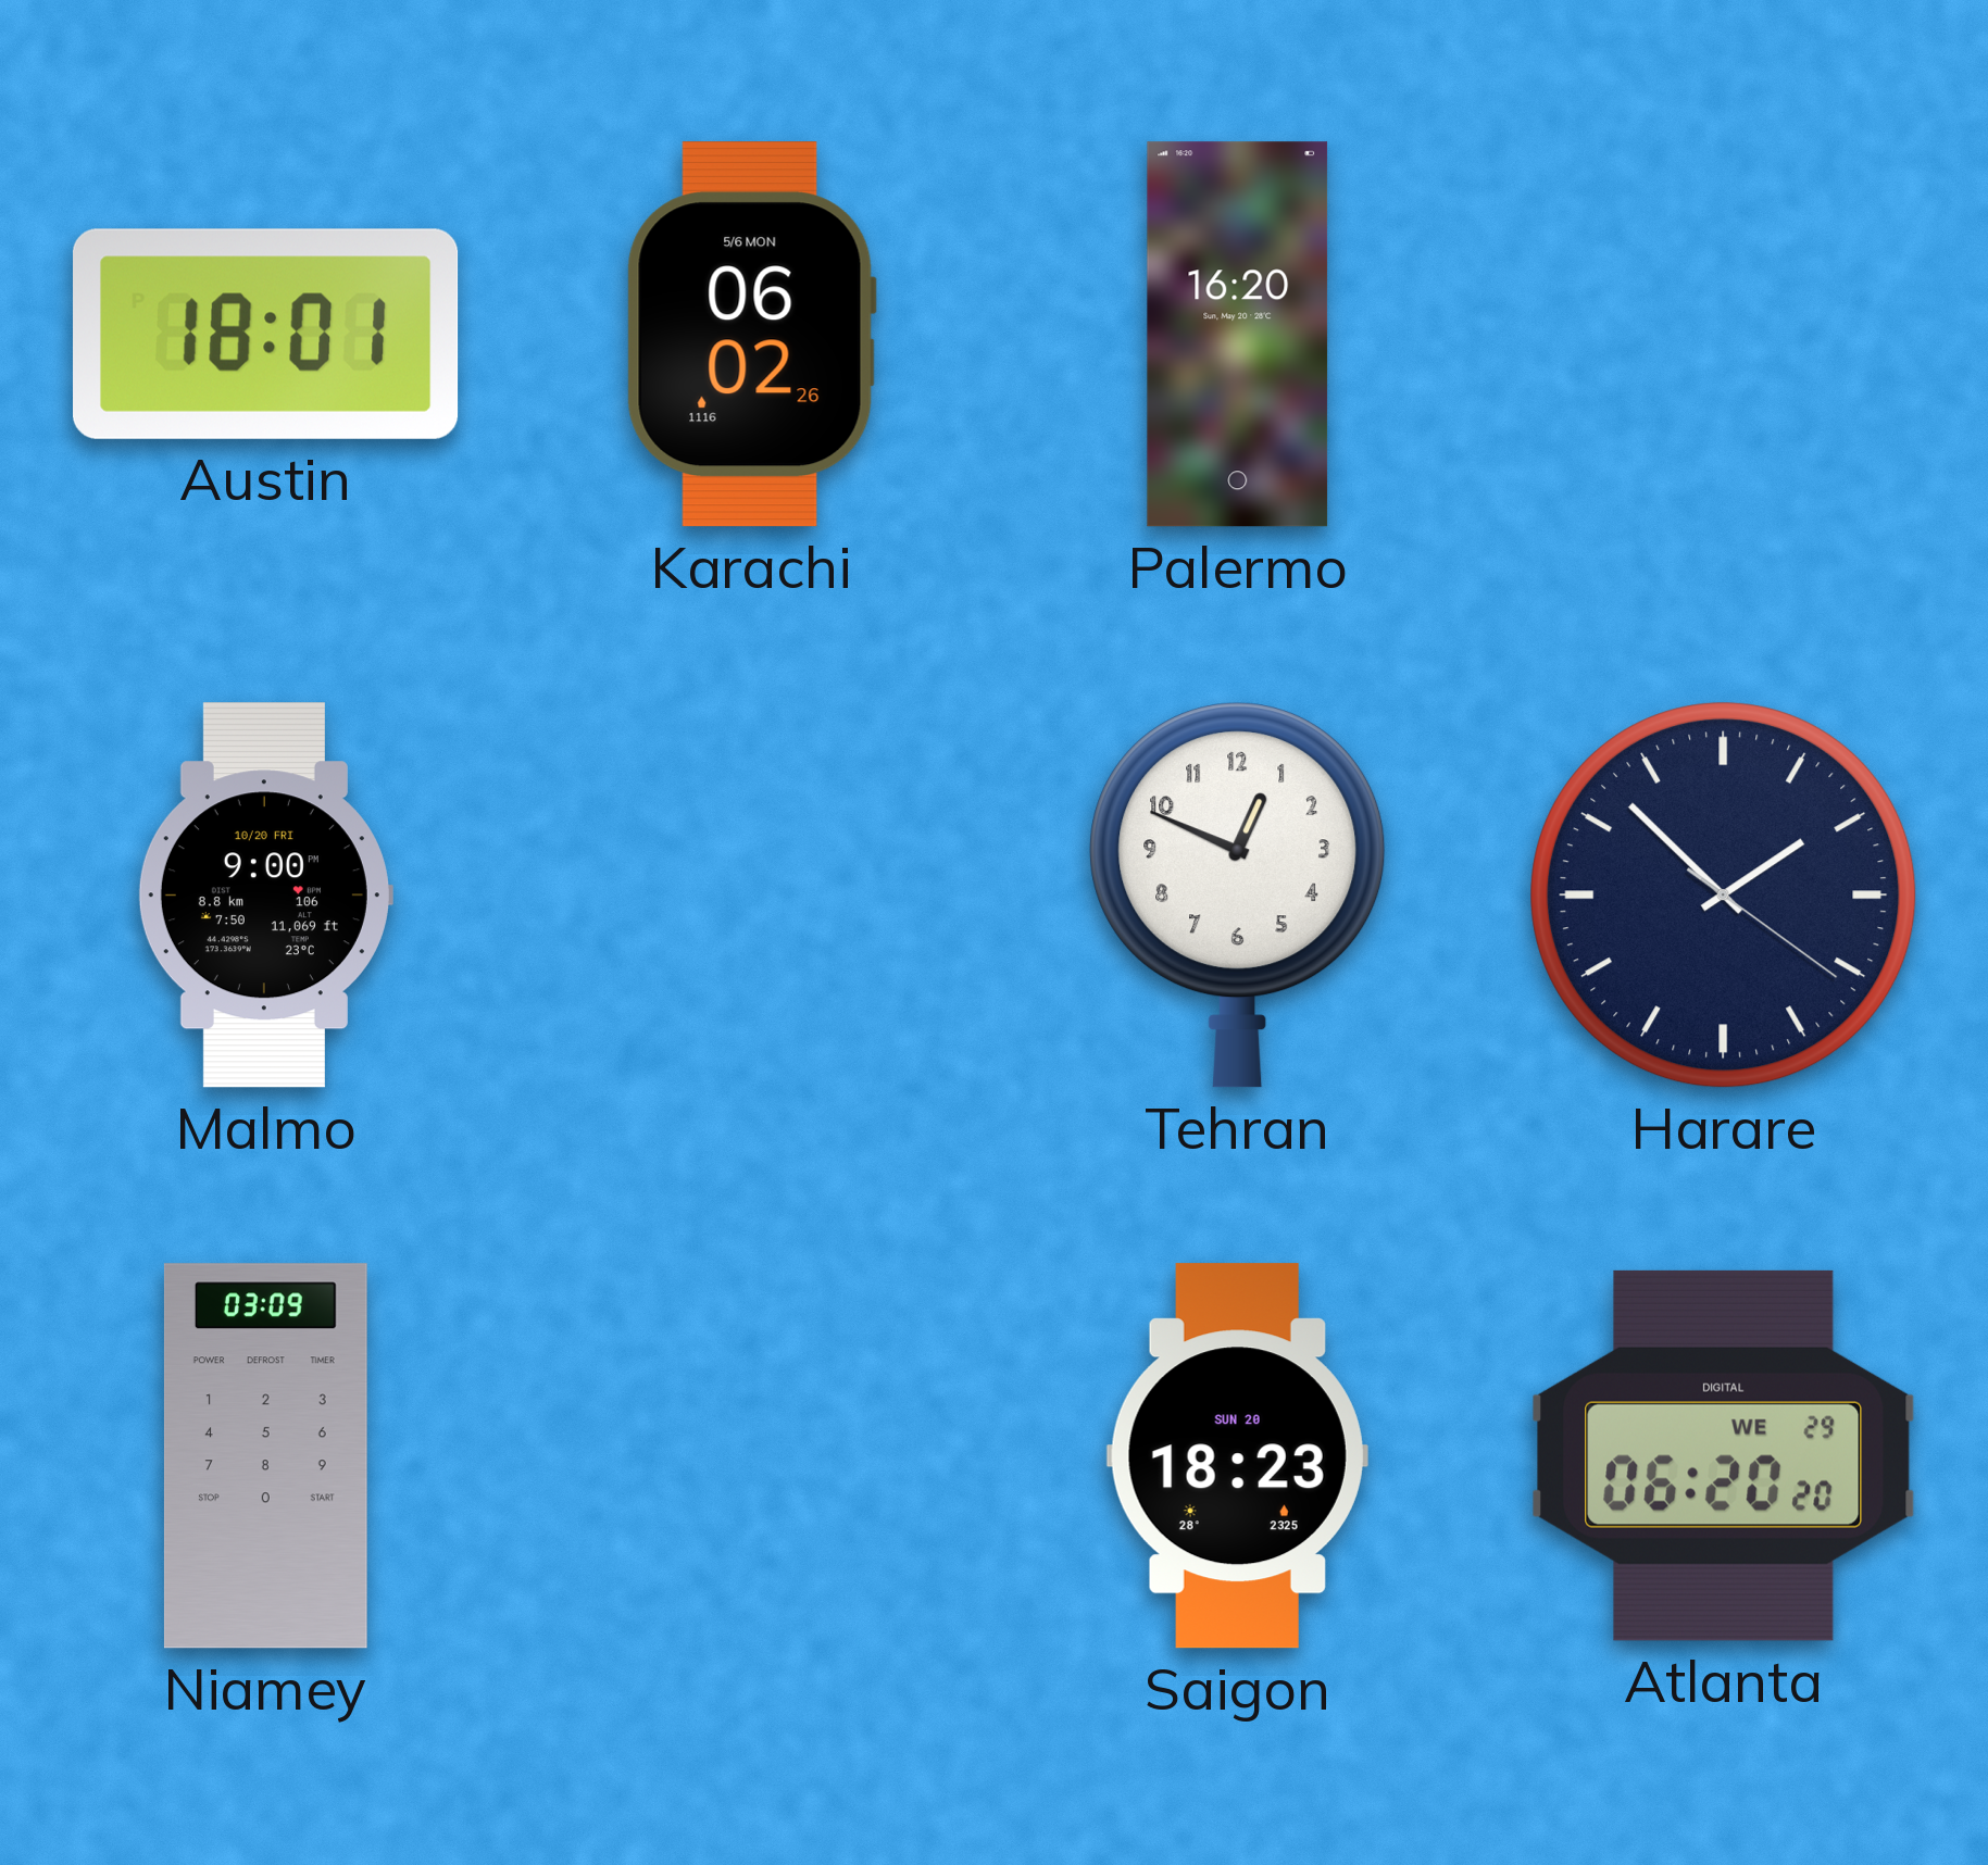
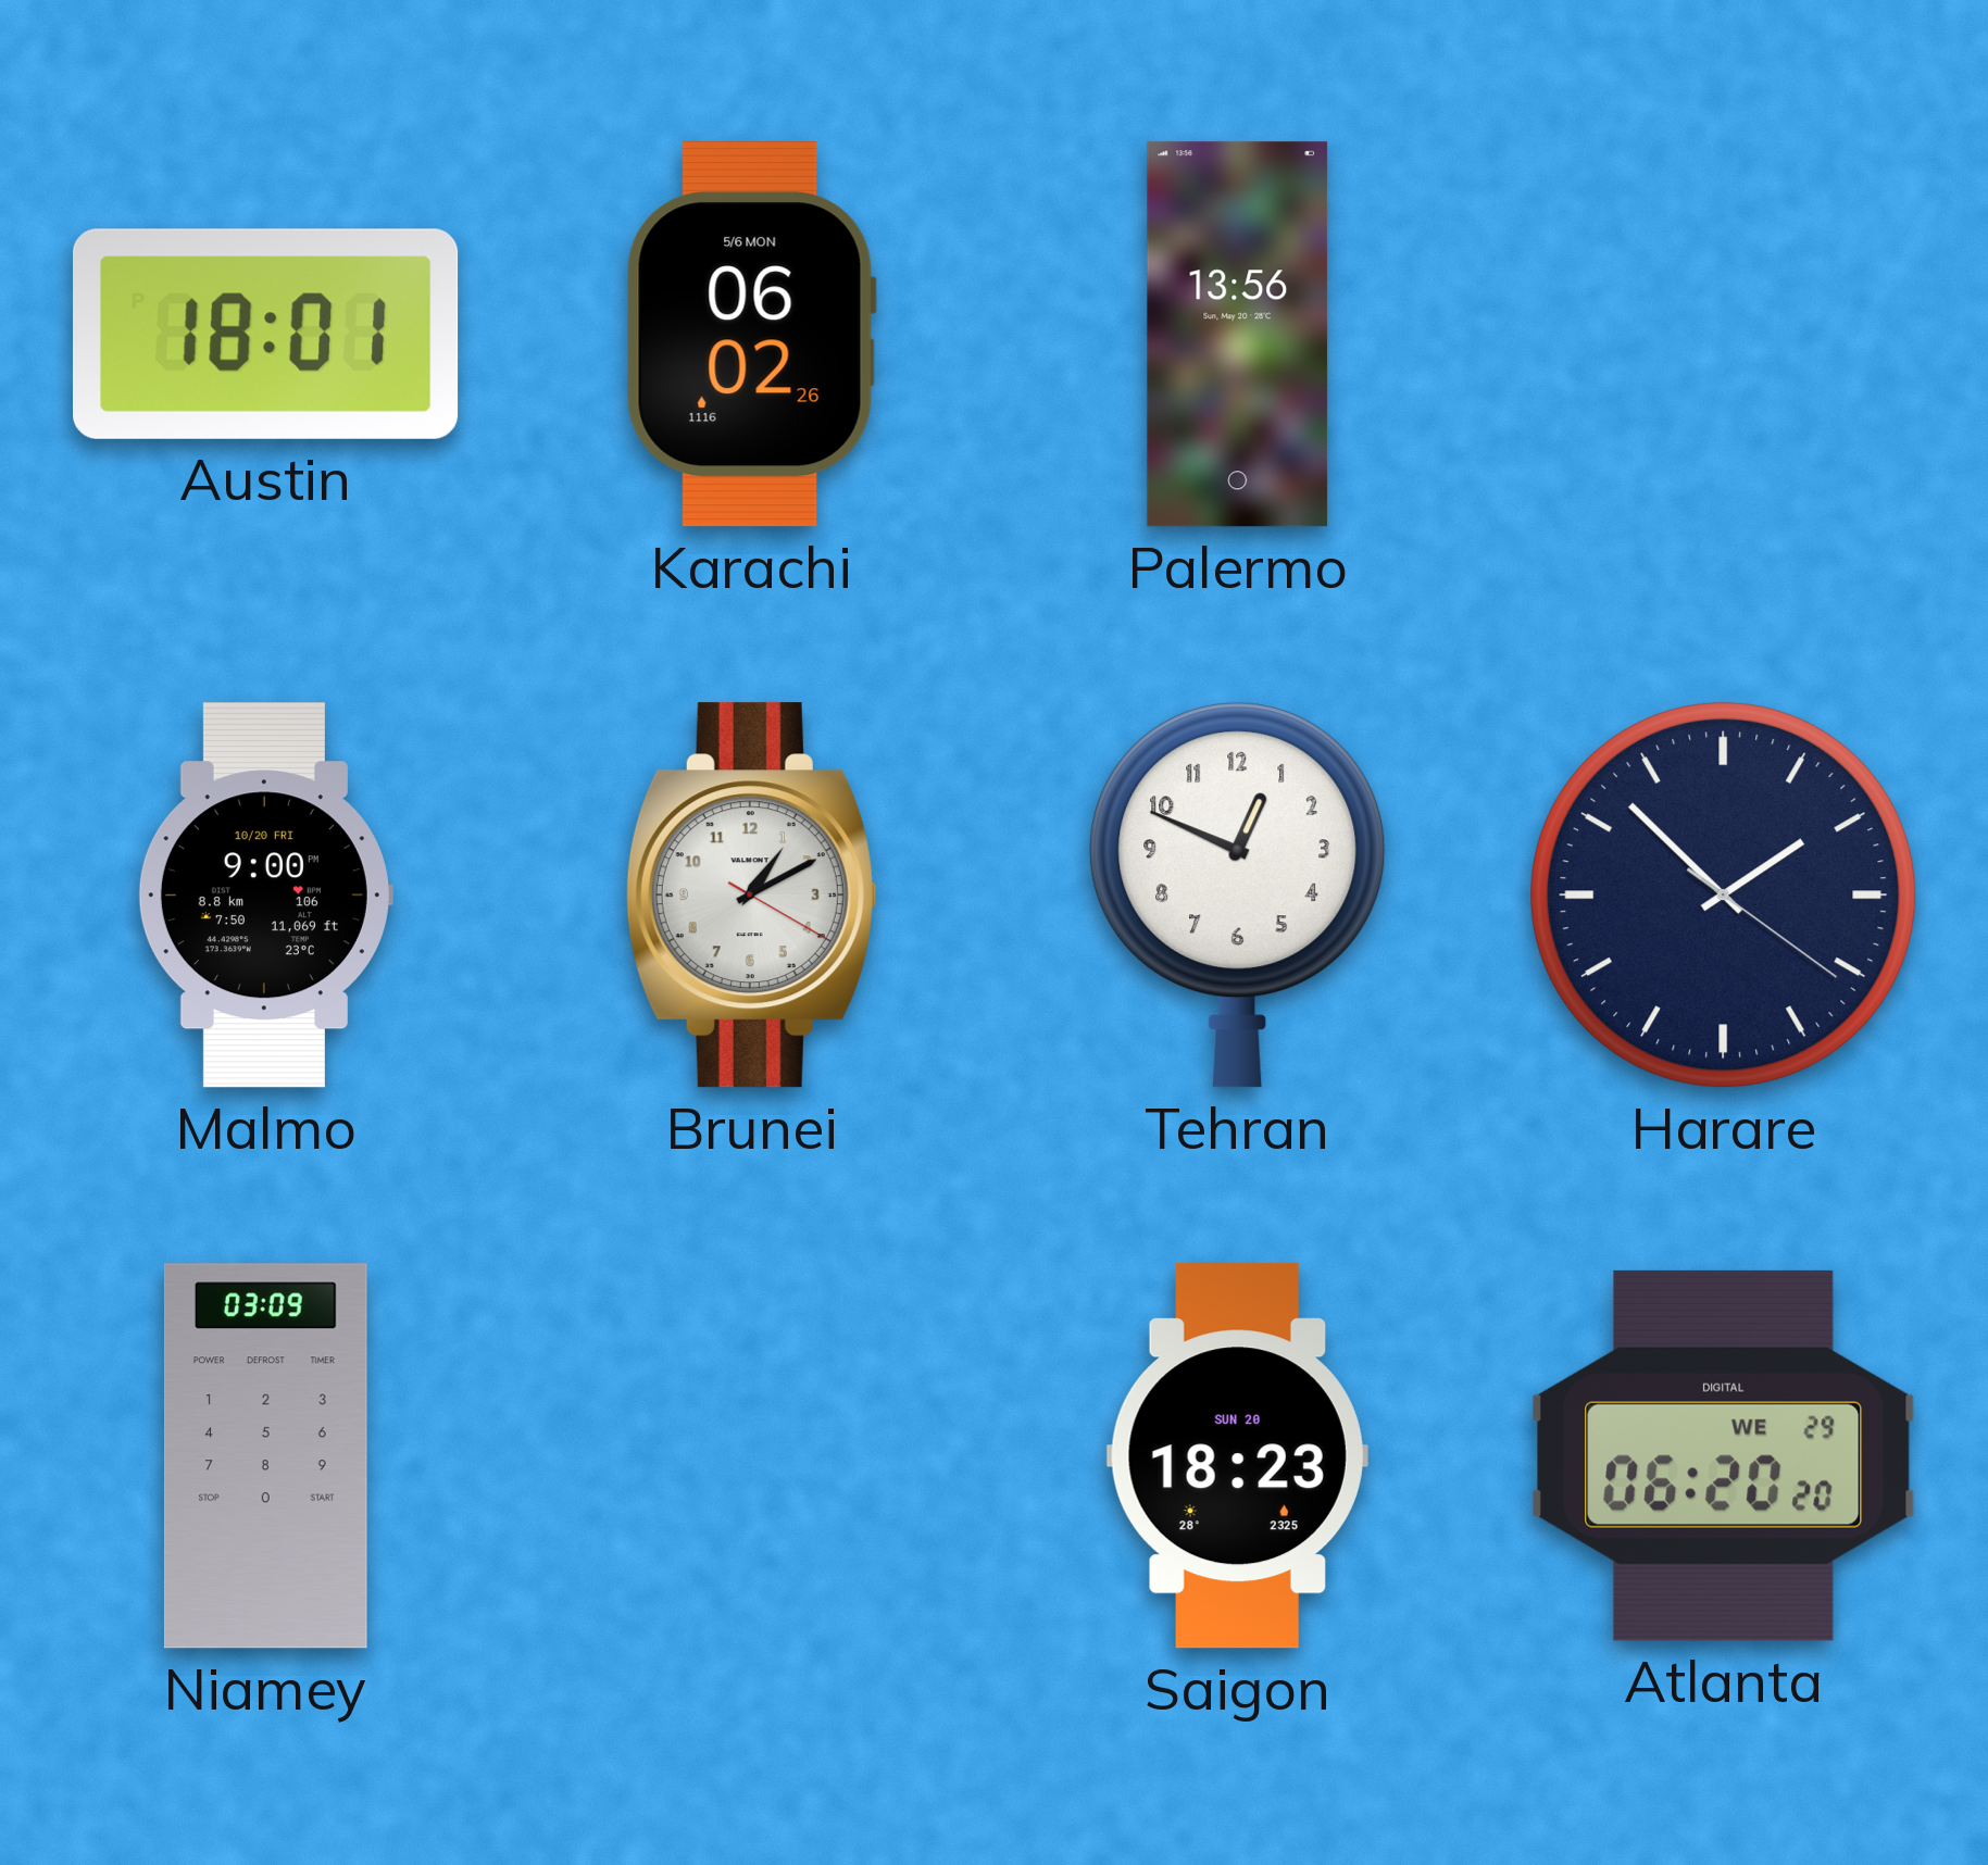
Palermo: 16:20 -> 13:56
Brunei: none -> 1:10
